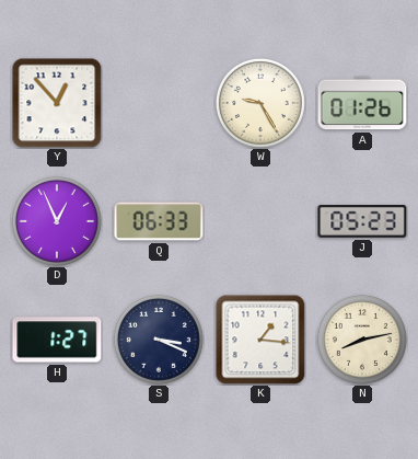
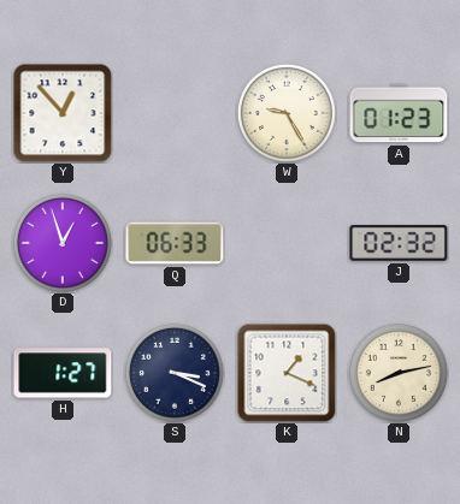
A: 01:26 -> 01:23
D: 12:56 -> 12:57
J: 05:23 -> 02:32
K: 1:16 -> 1:19
